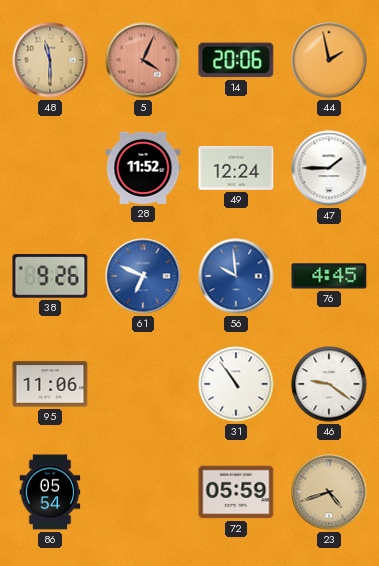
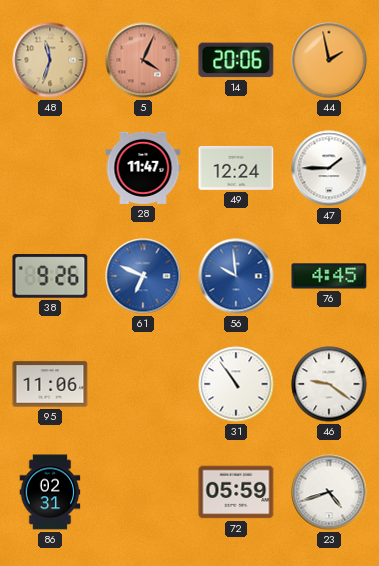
48: 11:30 -> 11:33
28: 11:52 -> 11:47
86: 05:54 -> 02:31
23 dial: champagne -> white
